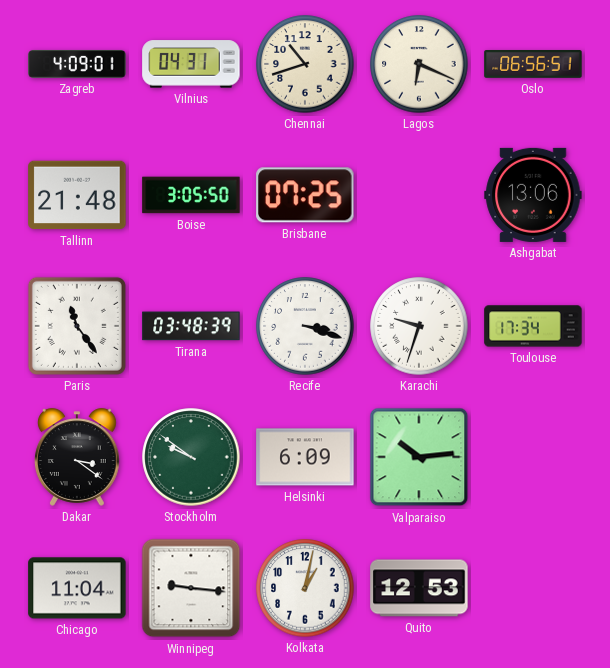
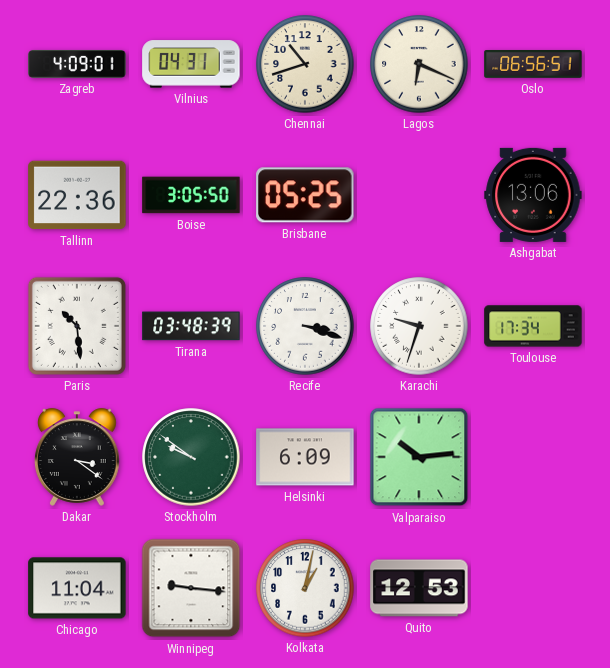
Tallinn: 21:48 -> 22:36
Brisbane: 07:25 -> 05:25
Paris: 11:24 -> 10:29
